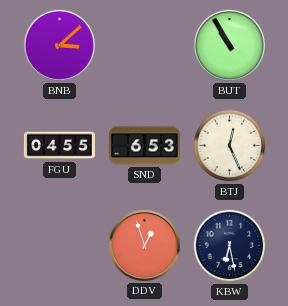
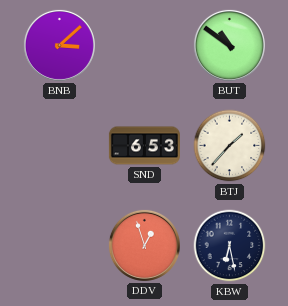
BUT: 10:55 -> 10:51
FGU: 04:55 -> none
BTJ: 12:26 -> 1:37
